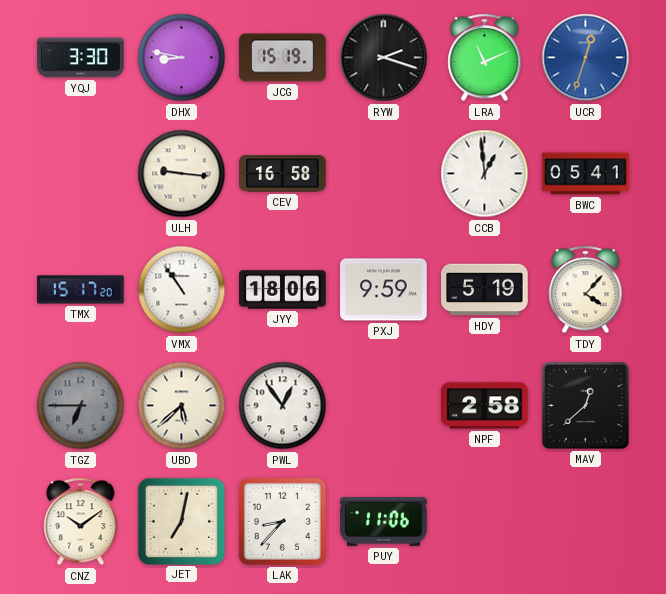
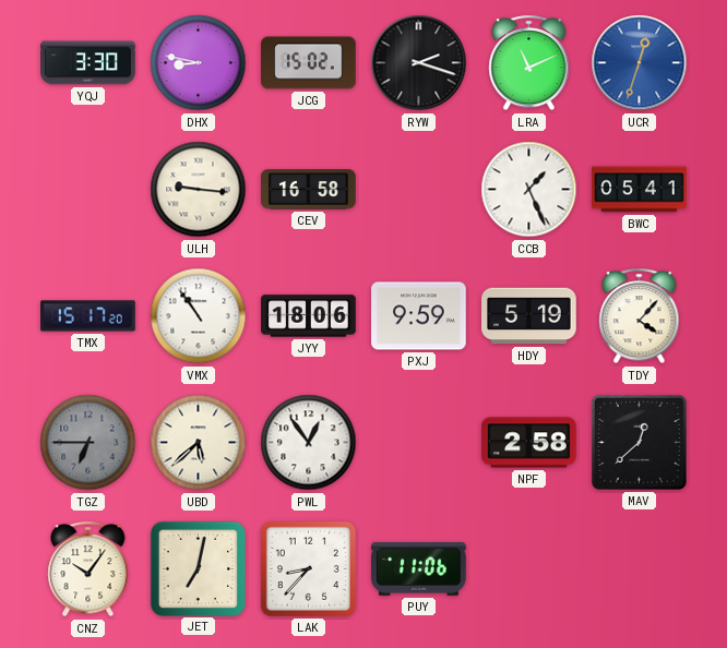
JCG: 15:19 -> 15:02
CCB: 12:59 -> 1:26
CNZ: 10:09 -> 10:06
